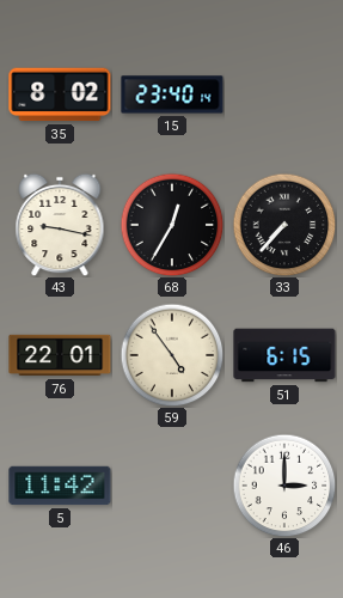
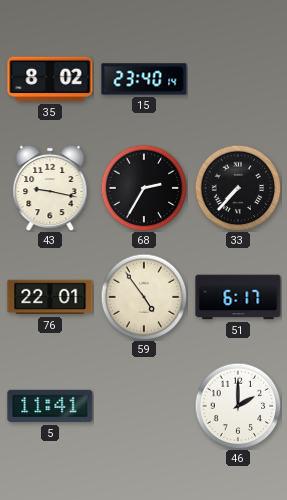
68: 12:35 -> 2:35
51: 6:15 -> 6:17
5: 11:42 -> 11:41
46: 3:00 -> 2:00
